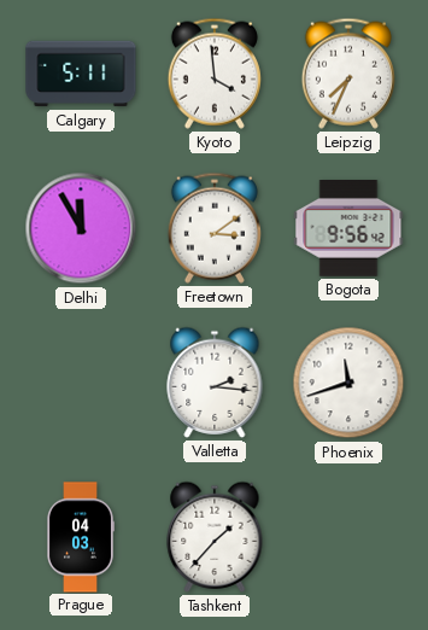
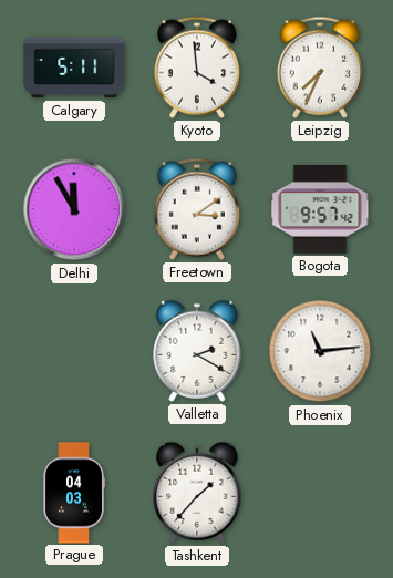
Bogota: 9:56 -> 9:57
Valletta: 2:16 -> 2:20
Phoenix: 11:42 -> 11:14
